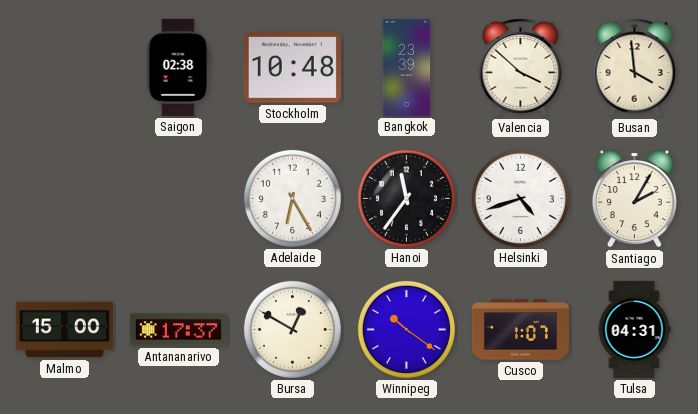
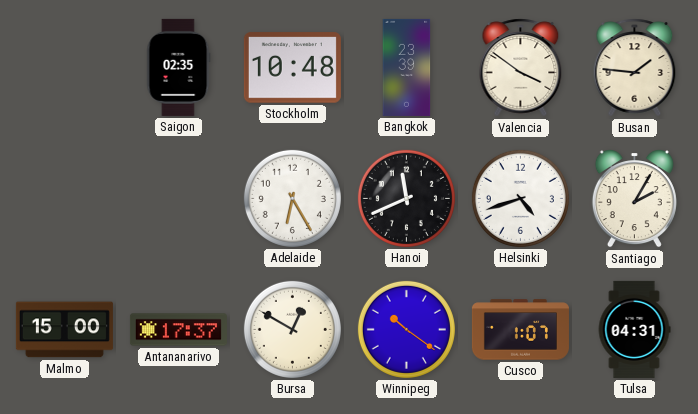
Saigon: 02:38 -> 02:35
Valencia: 3:52 -> 3:51
Busan: 3:59 -> 1:46
Hanoi: 11:36 -> 11:41
